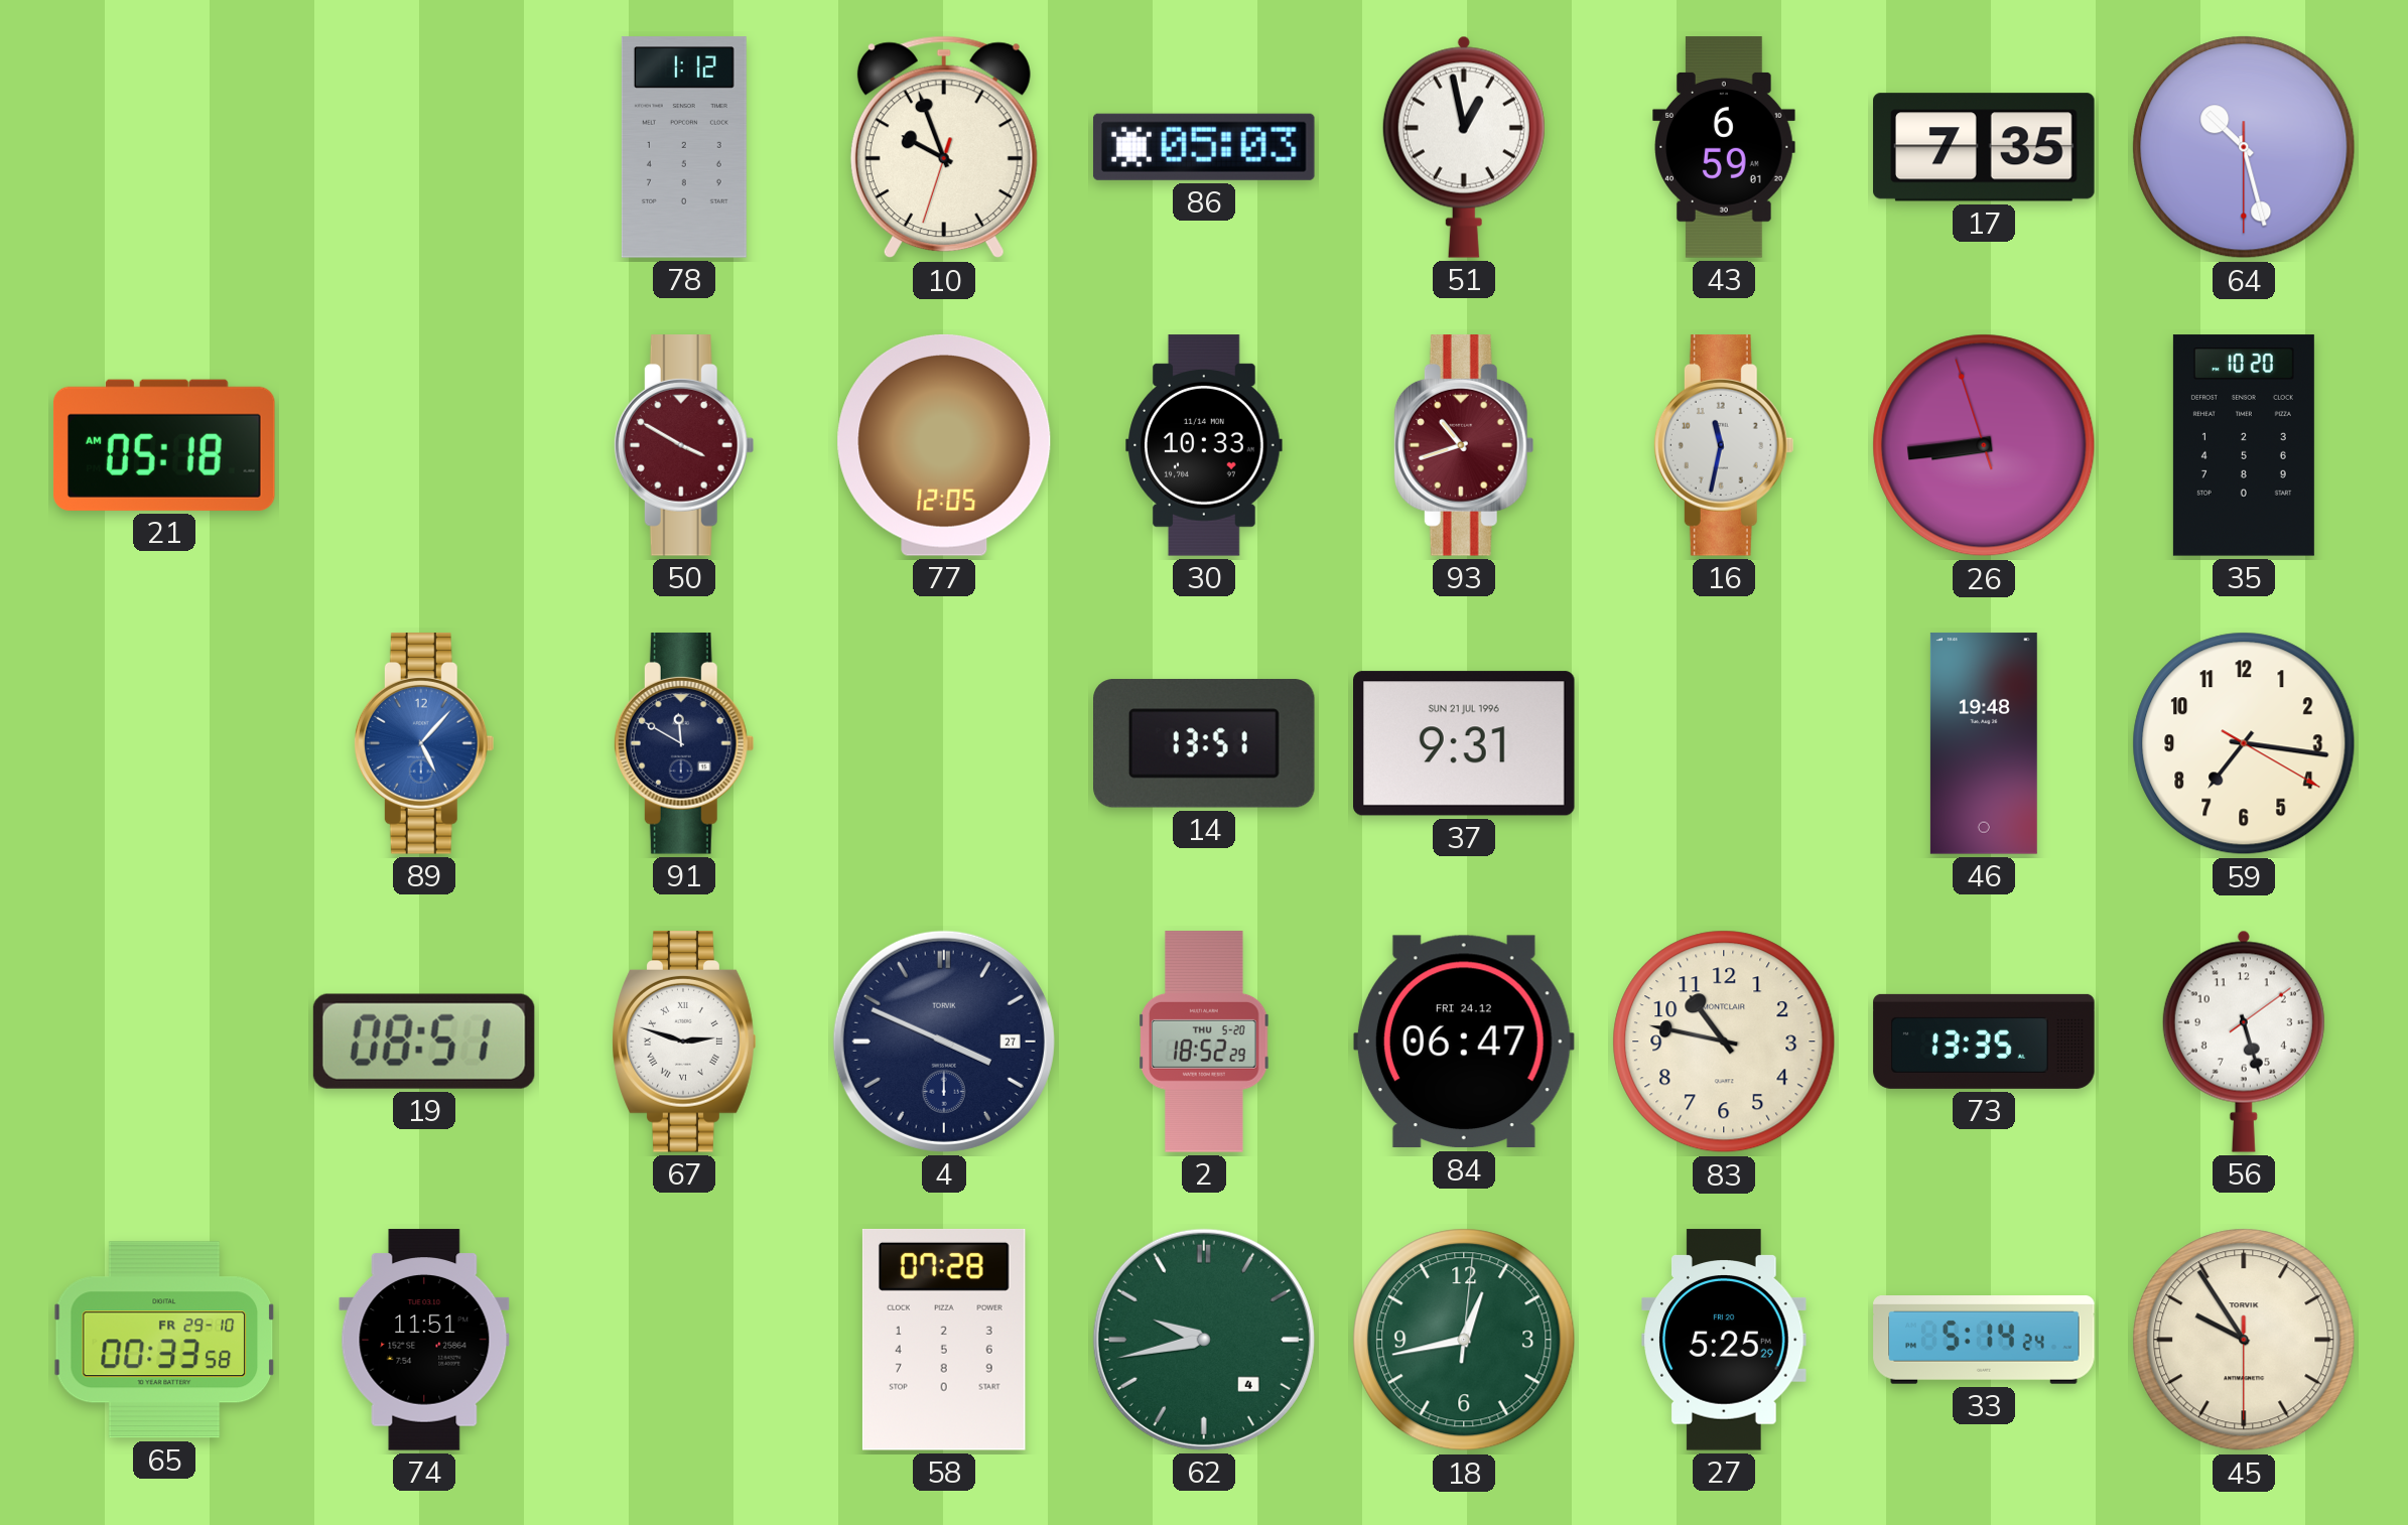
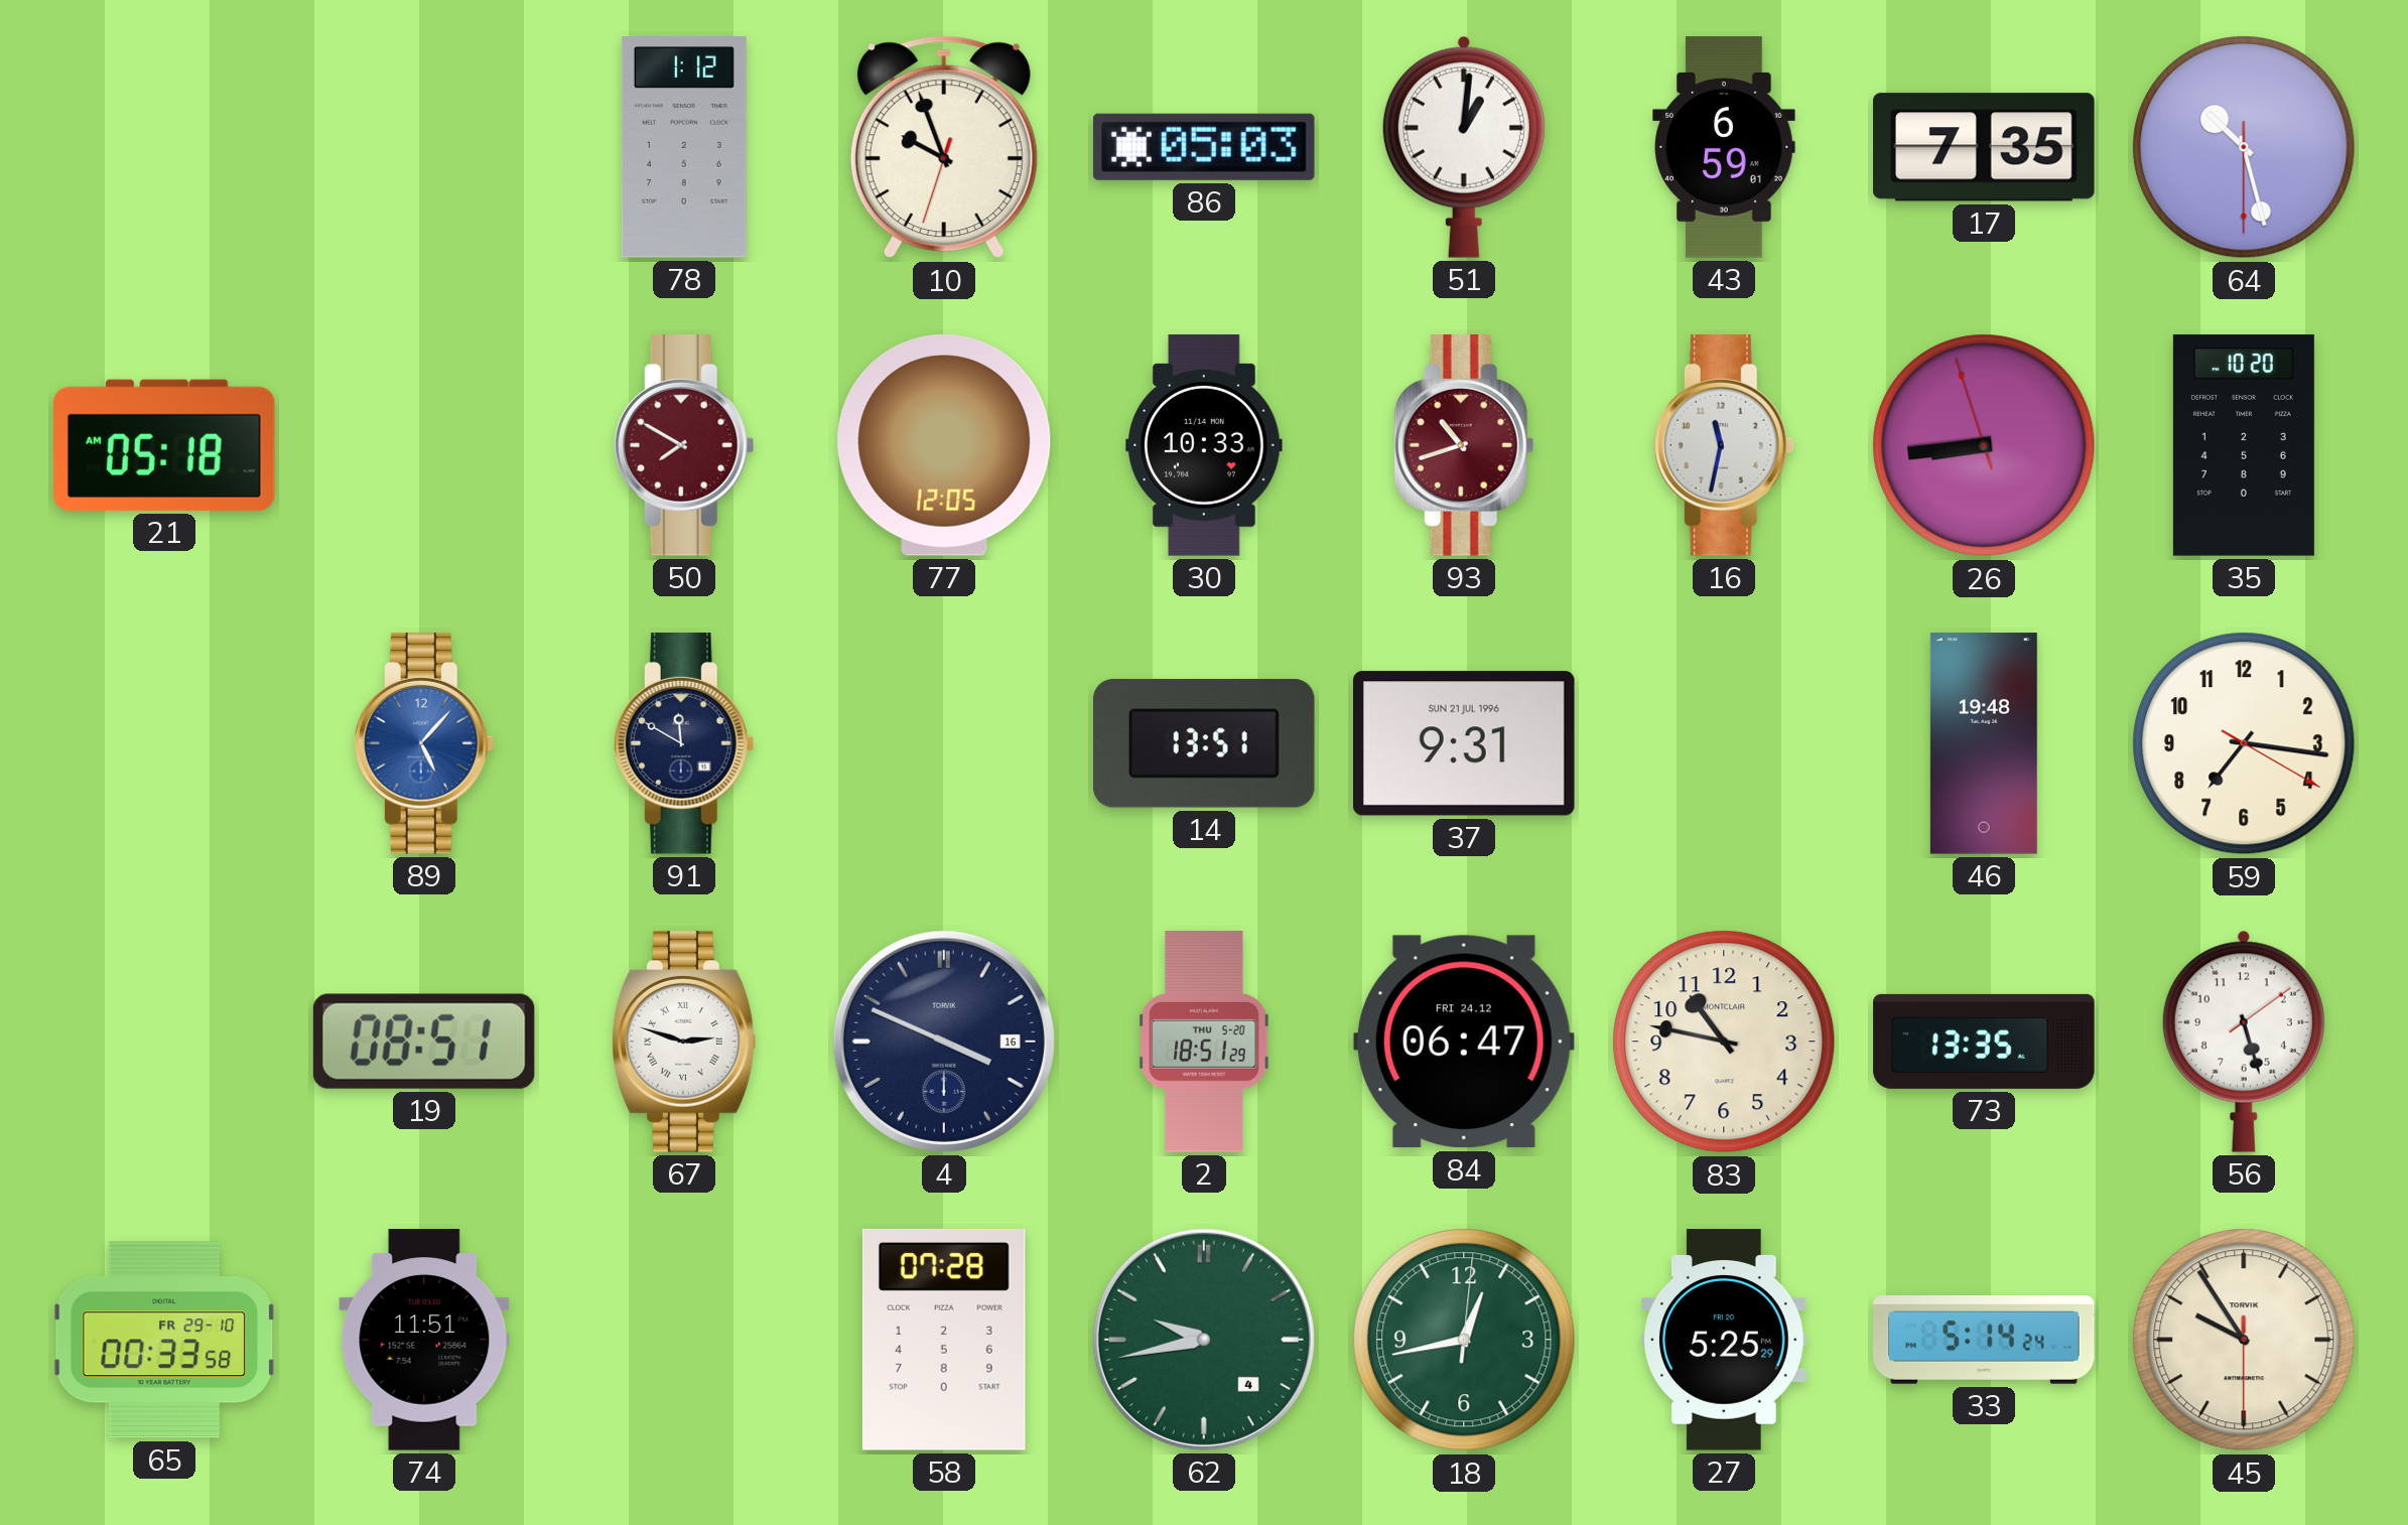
51: 12:58 -> 1:01
50: 3:50 -> 7:50
4 date: 27 -> 16
2: 18:52 -> 18:51
